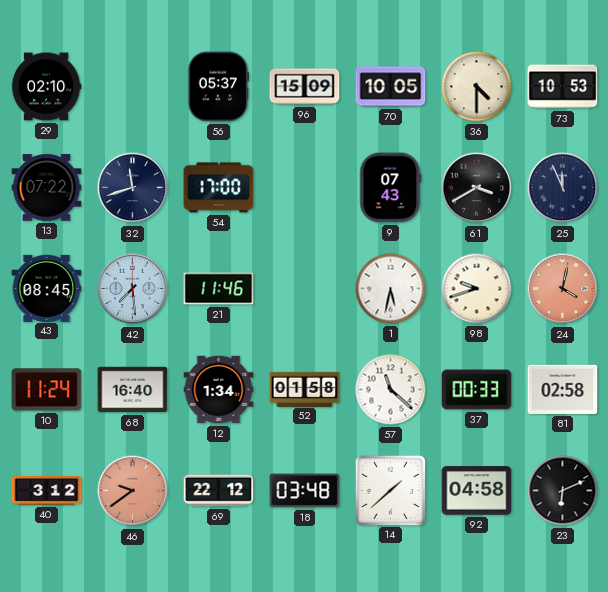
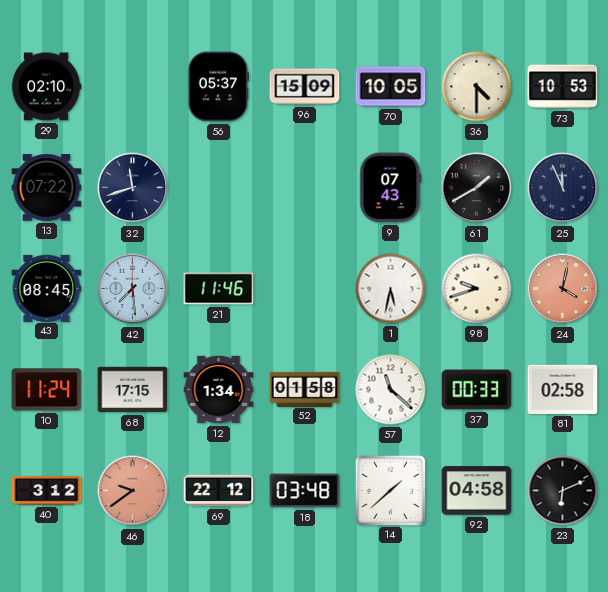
54: 17:00 -> none
61: 3:40 -> 1:40
68: 16:40 -> 17:15
